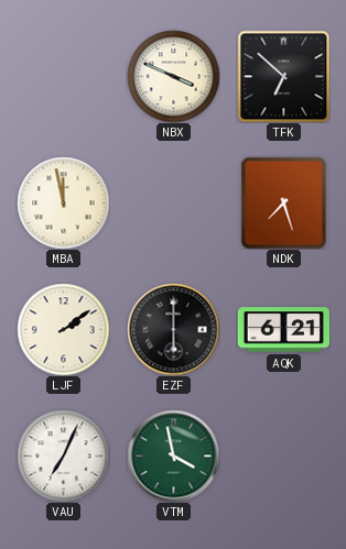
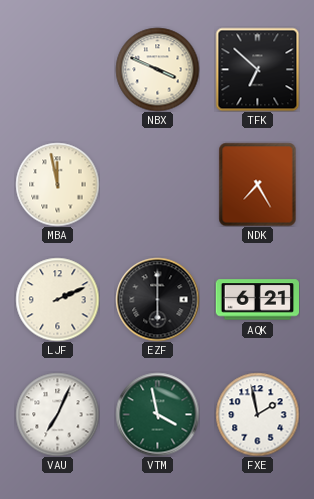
NDK: 7:27 -> 7:25
LJF: 2:09 -> 2:11
FXE: none -> 1:58
